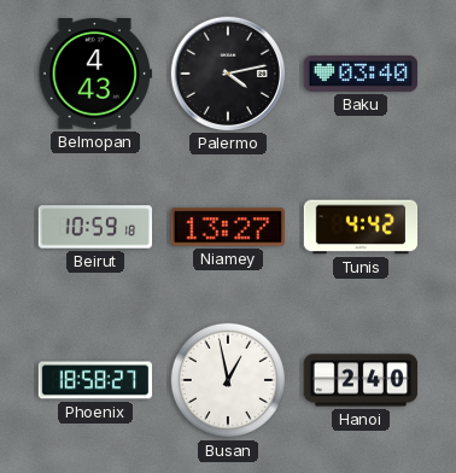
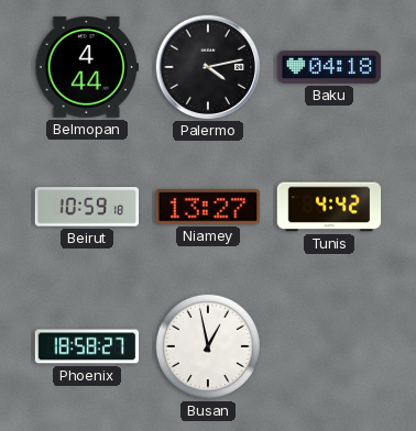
Belmopan: 4:43 -> 4:44
Baku: 03:40 -> 04:18
Hanoi: 2:40 -> none
